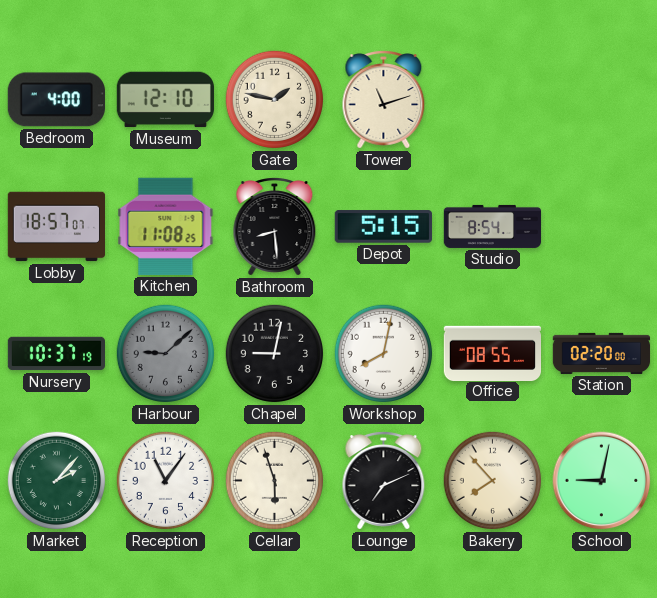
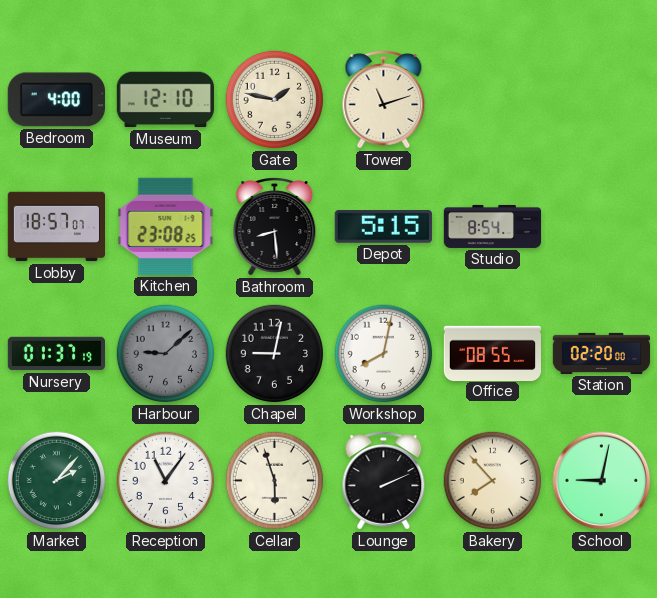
Kitchen: 11:08 -> 23:08
Nursery: 10:37 -> 01:37
Lounge: 7:11 -> 2:11
